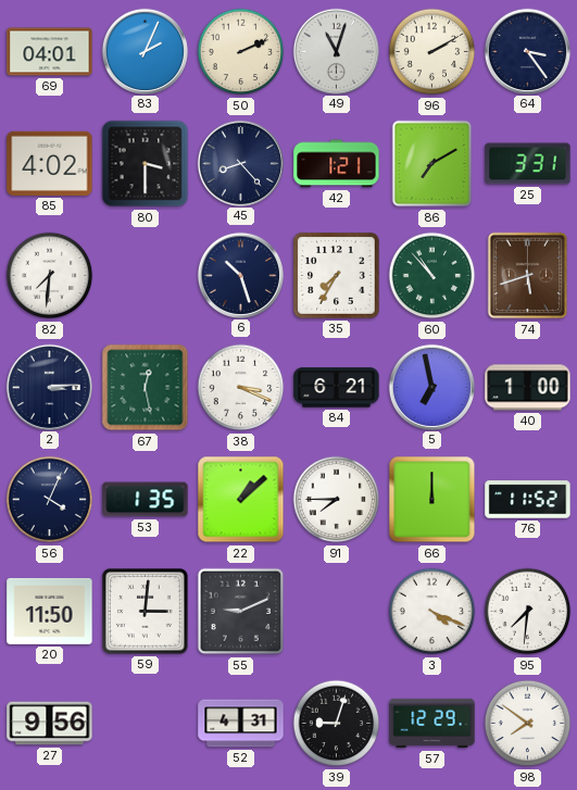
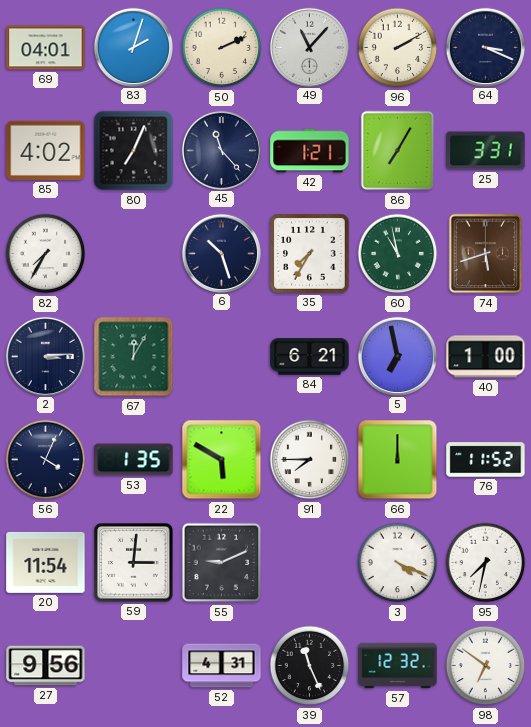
83: 2:04 -> 2:03
49: 11:03 -> 11:07
64: 3:24 -> 3:19
80: 3:30 -> 7:04
45: 8:23 -> 11:23
86: 7:10 -> 7:05
82: 7:31 -> 7:35
60: 10:53 -> 10:58
67: 12:28 -> 12:05
38: 3:19 -> none
22: 1:08 -> 5:50
20: 11:50 -> 11:54
95: 7:31 -> 7:32
39: 9:03 -> 11:26
57: 12:29 -> 12:32
98: 7:51 -> 6:51
